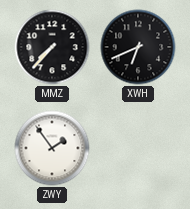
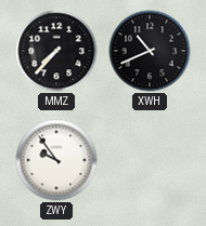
XWH: 6:41 -> 10:41
ZWY: 1:54 -> 9:54
